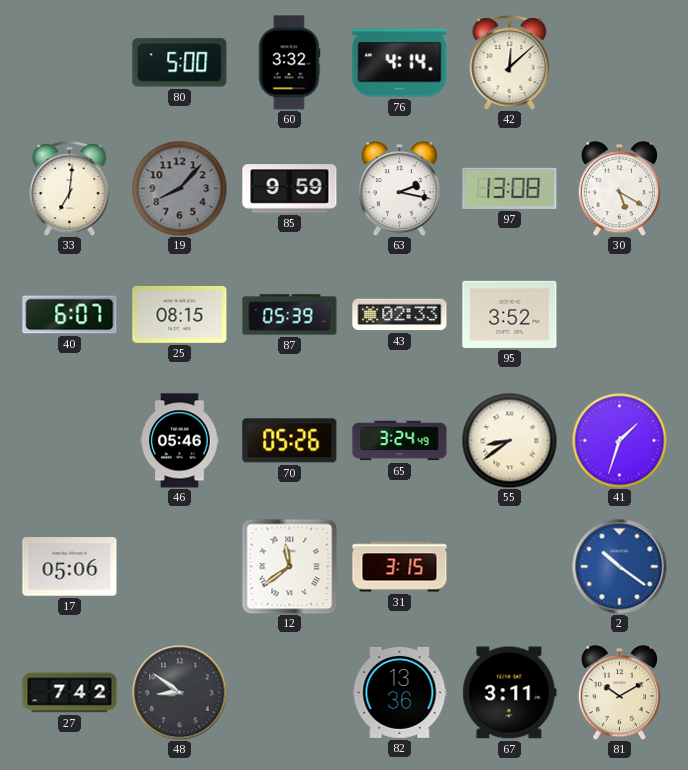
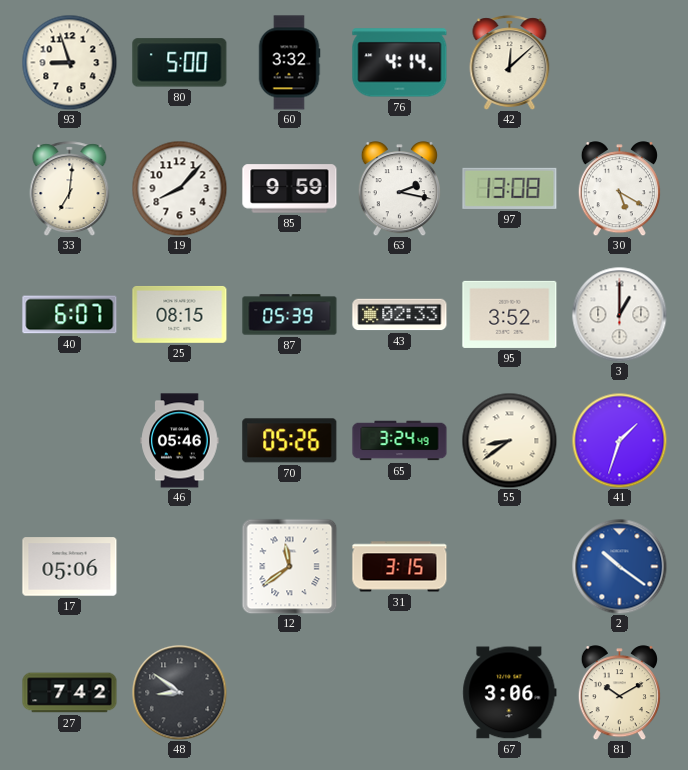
93: none -> 8:57
19 dial: grey -> white
3: none -> 1:00
82: 13:36 -> none
67: 3:11 -> 3:06
